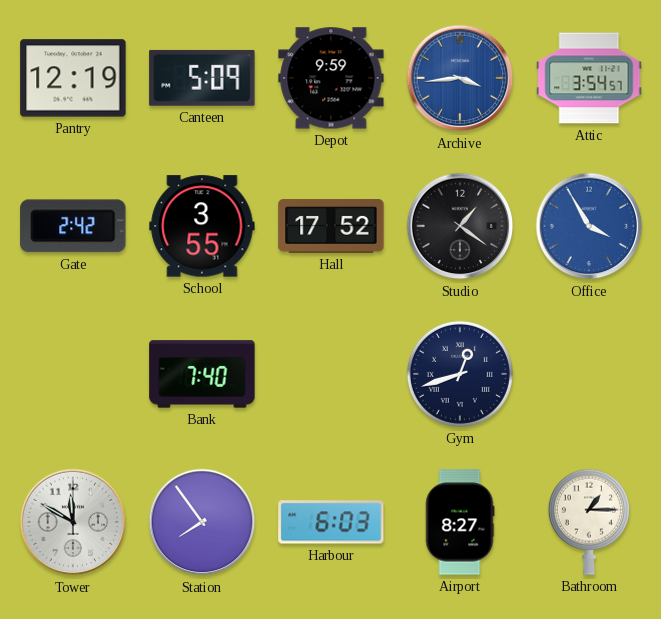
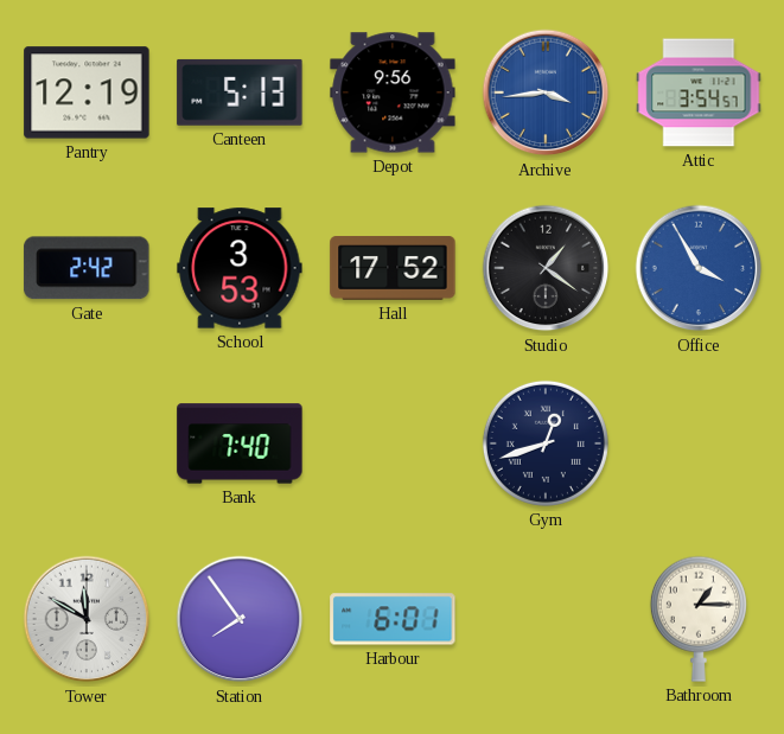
Canteen: 5:09 -> 5:13
Depot: 9:59 -> 9:56
School: 3:55 -> 3:53
Harbour: 6:03 -> 6:01
Airport: 8:27 -> none
